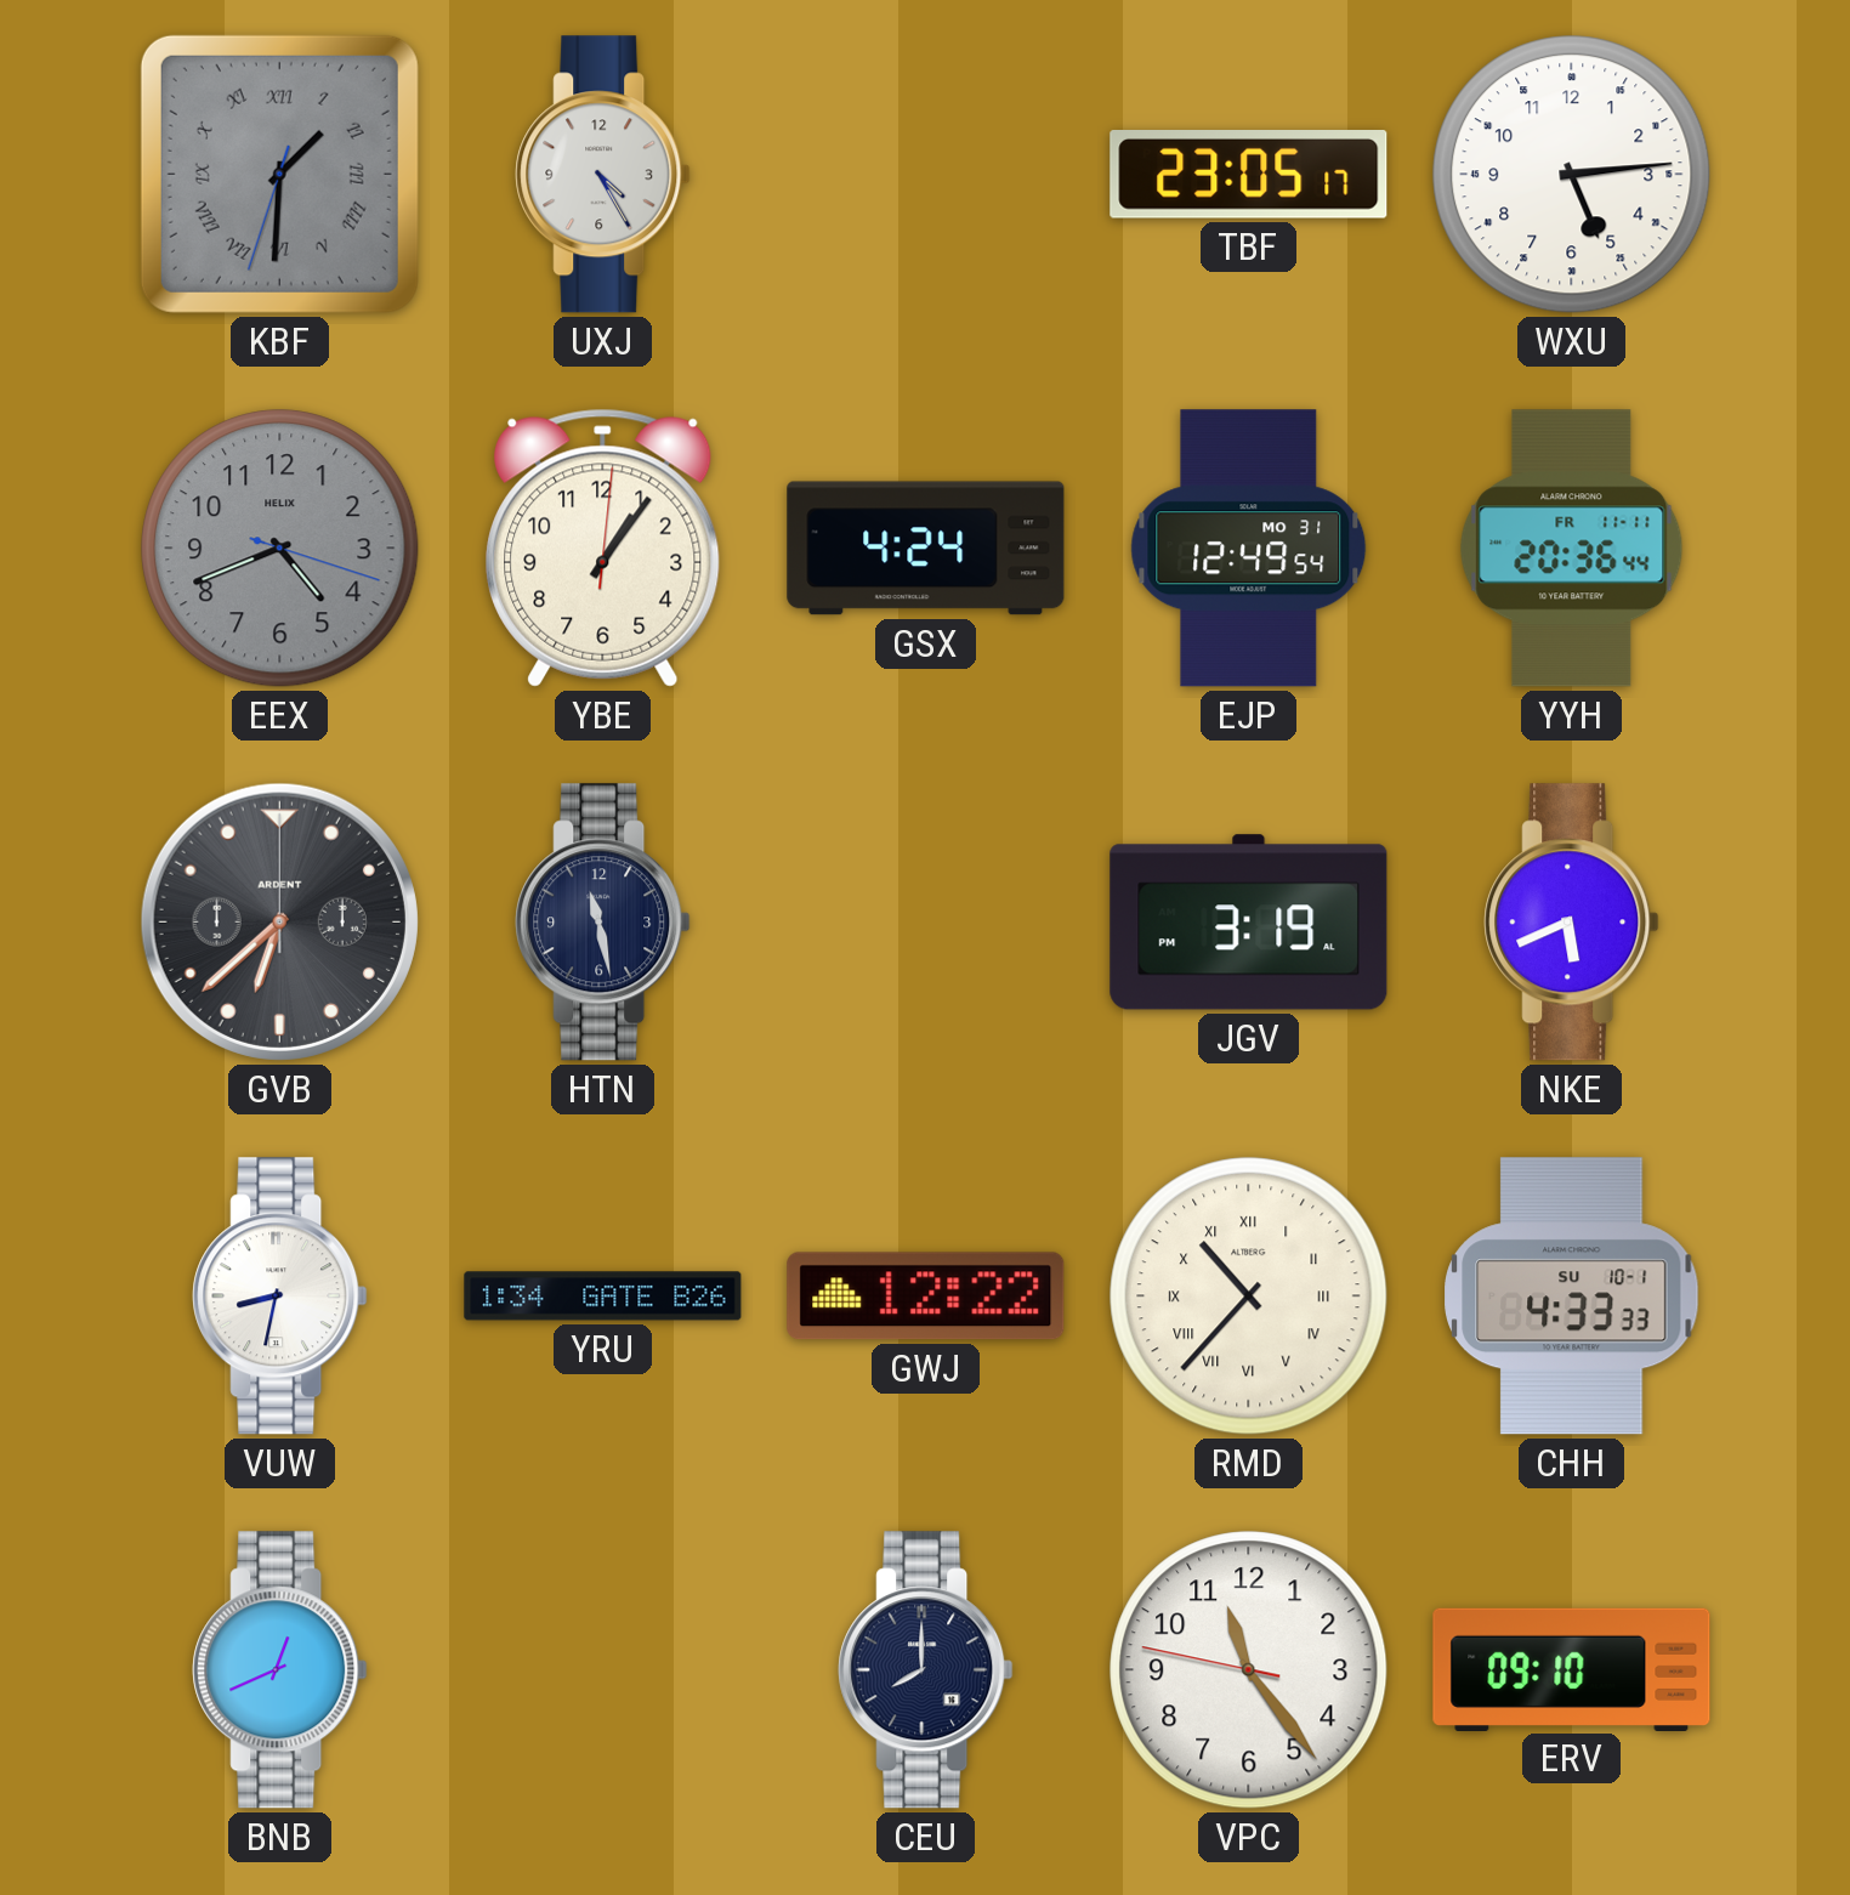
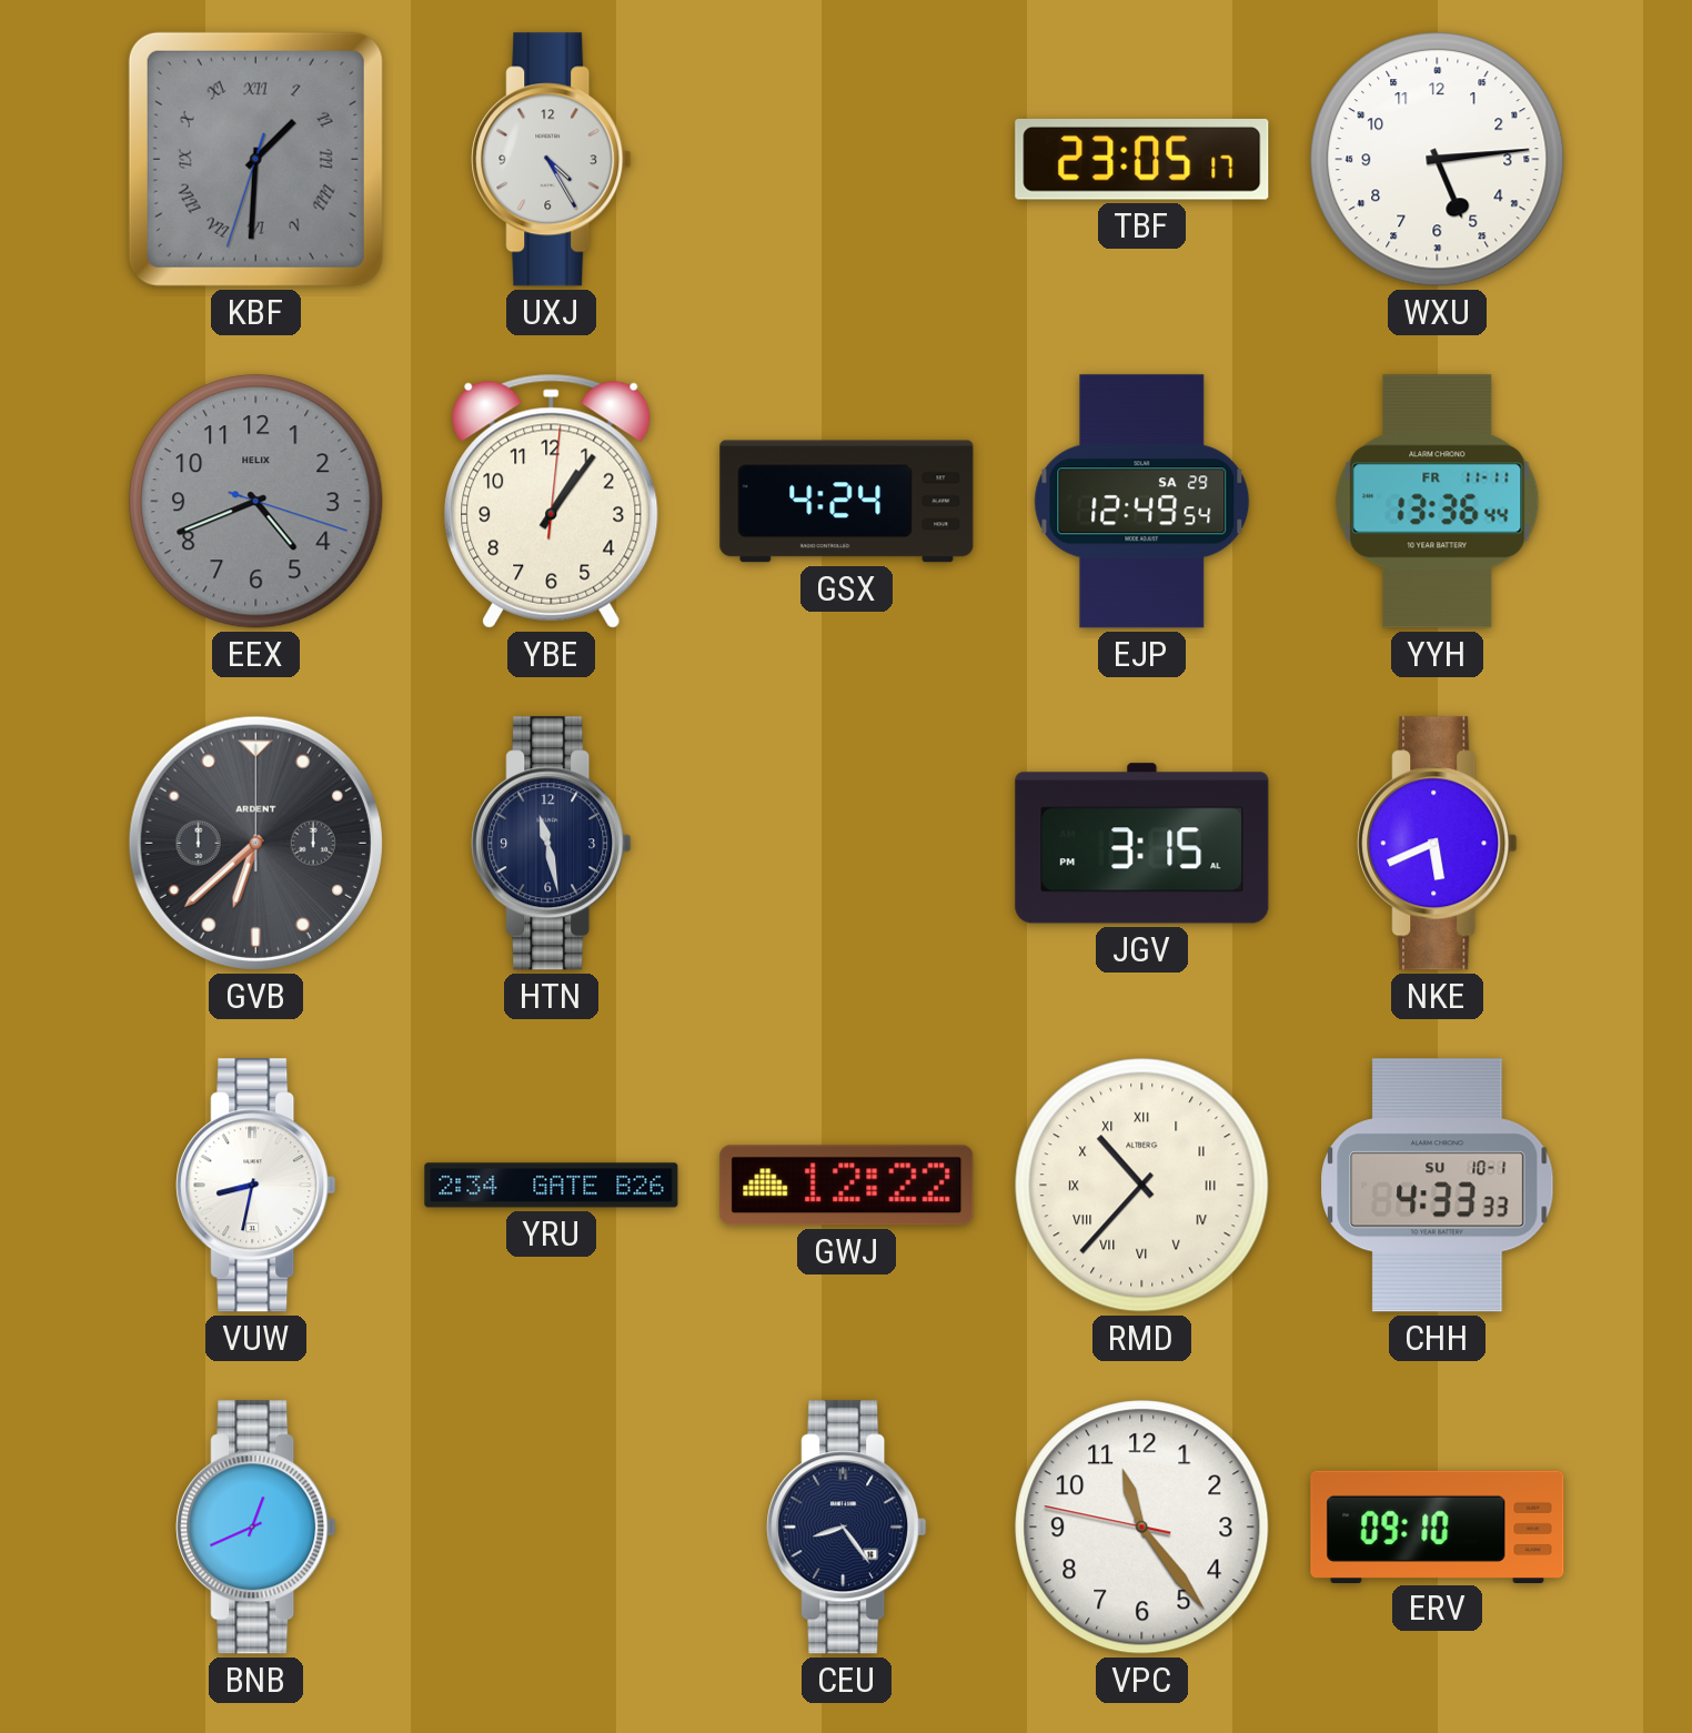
EJP date: MO 31 -> SA 29
YYH: 20:36 -> 13:36
JGV: 3:19 -> 3:15
YRU: 1:34 -> 2:34
CEU: 8:00 -> 8:24
